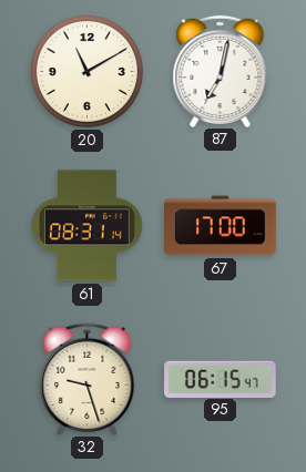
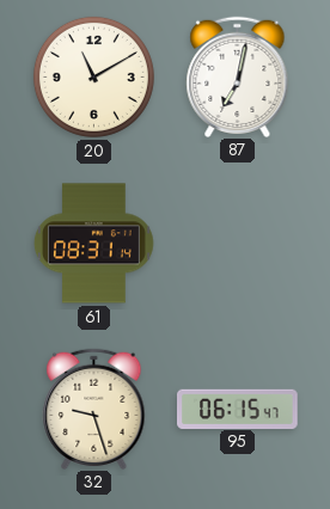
67: 17:00 -> none
